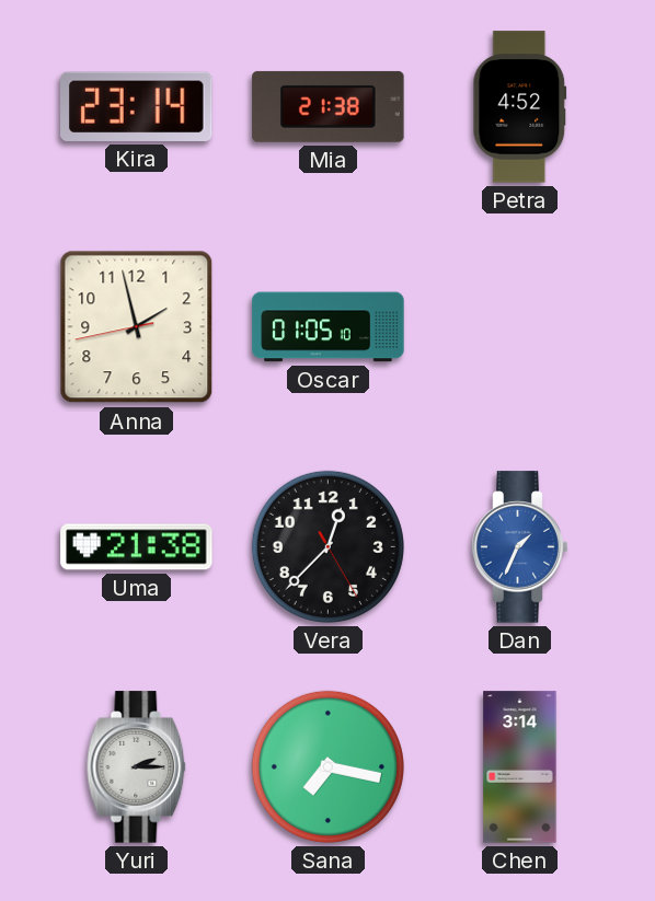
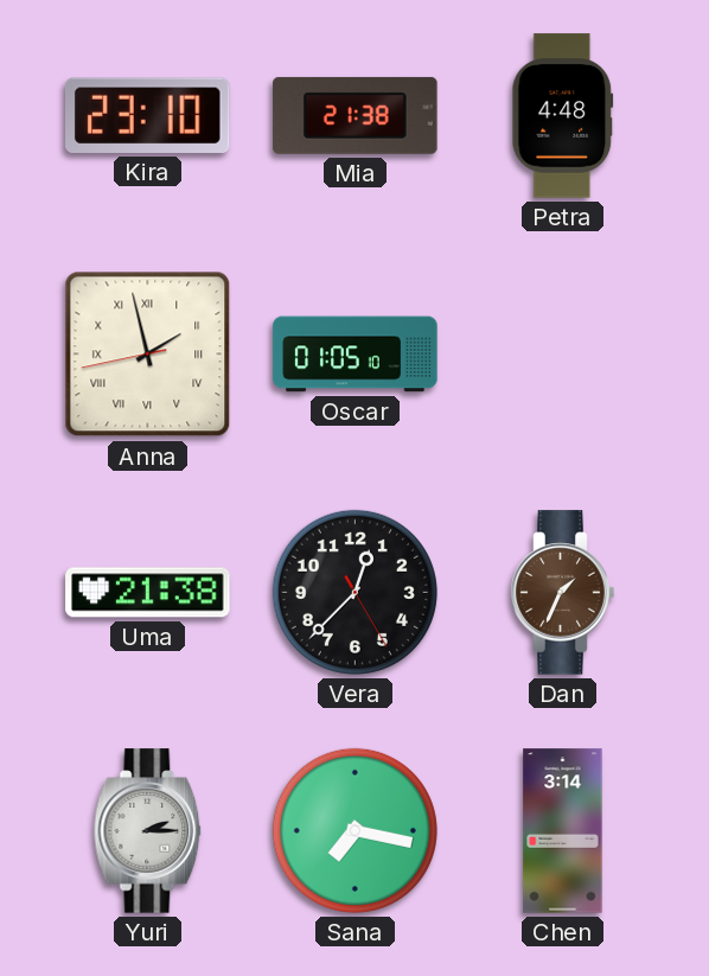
Kira: 23:14 -> 23:10
Petra: 4:52 -> 4:48
Anna numerals: Arabic -> Roman
Dan dial: blue -> brown
